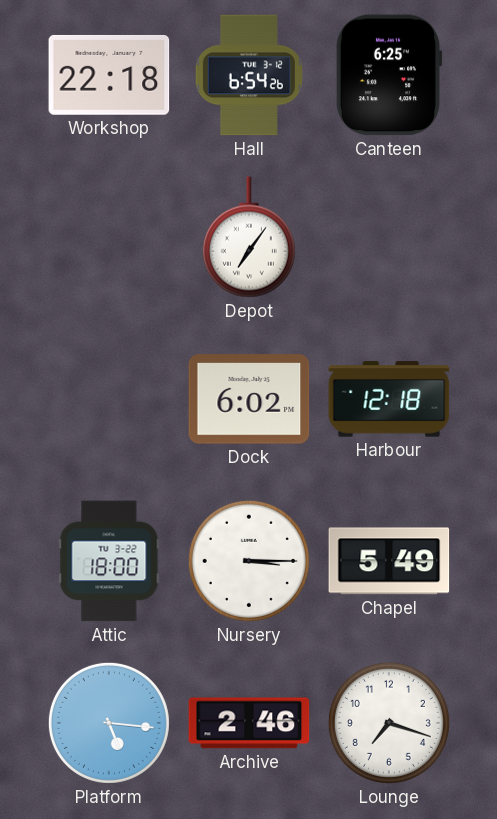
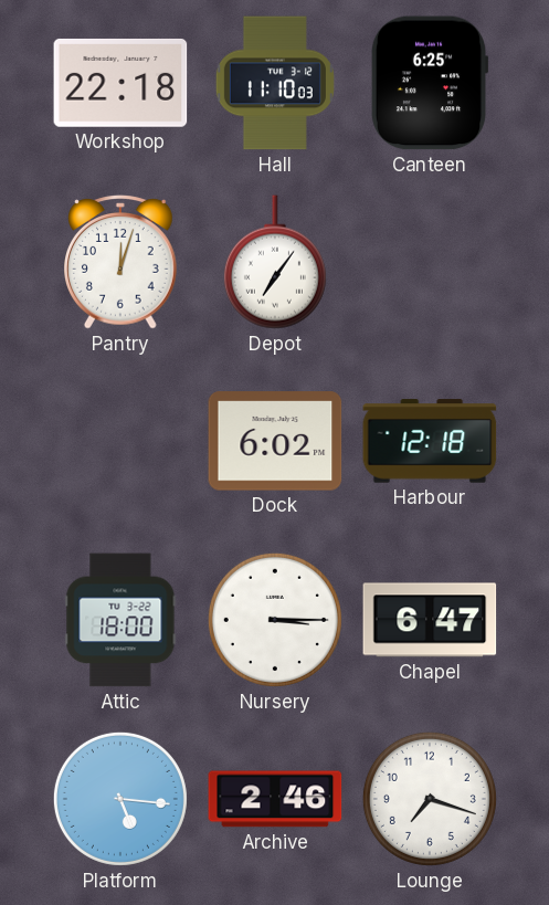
Hall: 6:54 -> 11:10
Pantry: none -> 12:03
Chapel: 5:49 -> 6:47
